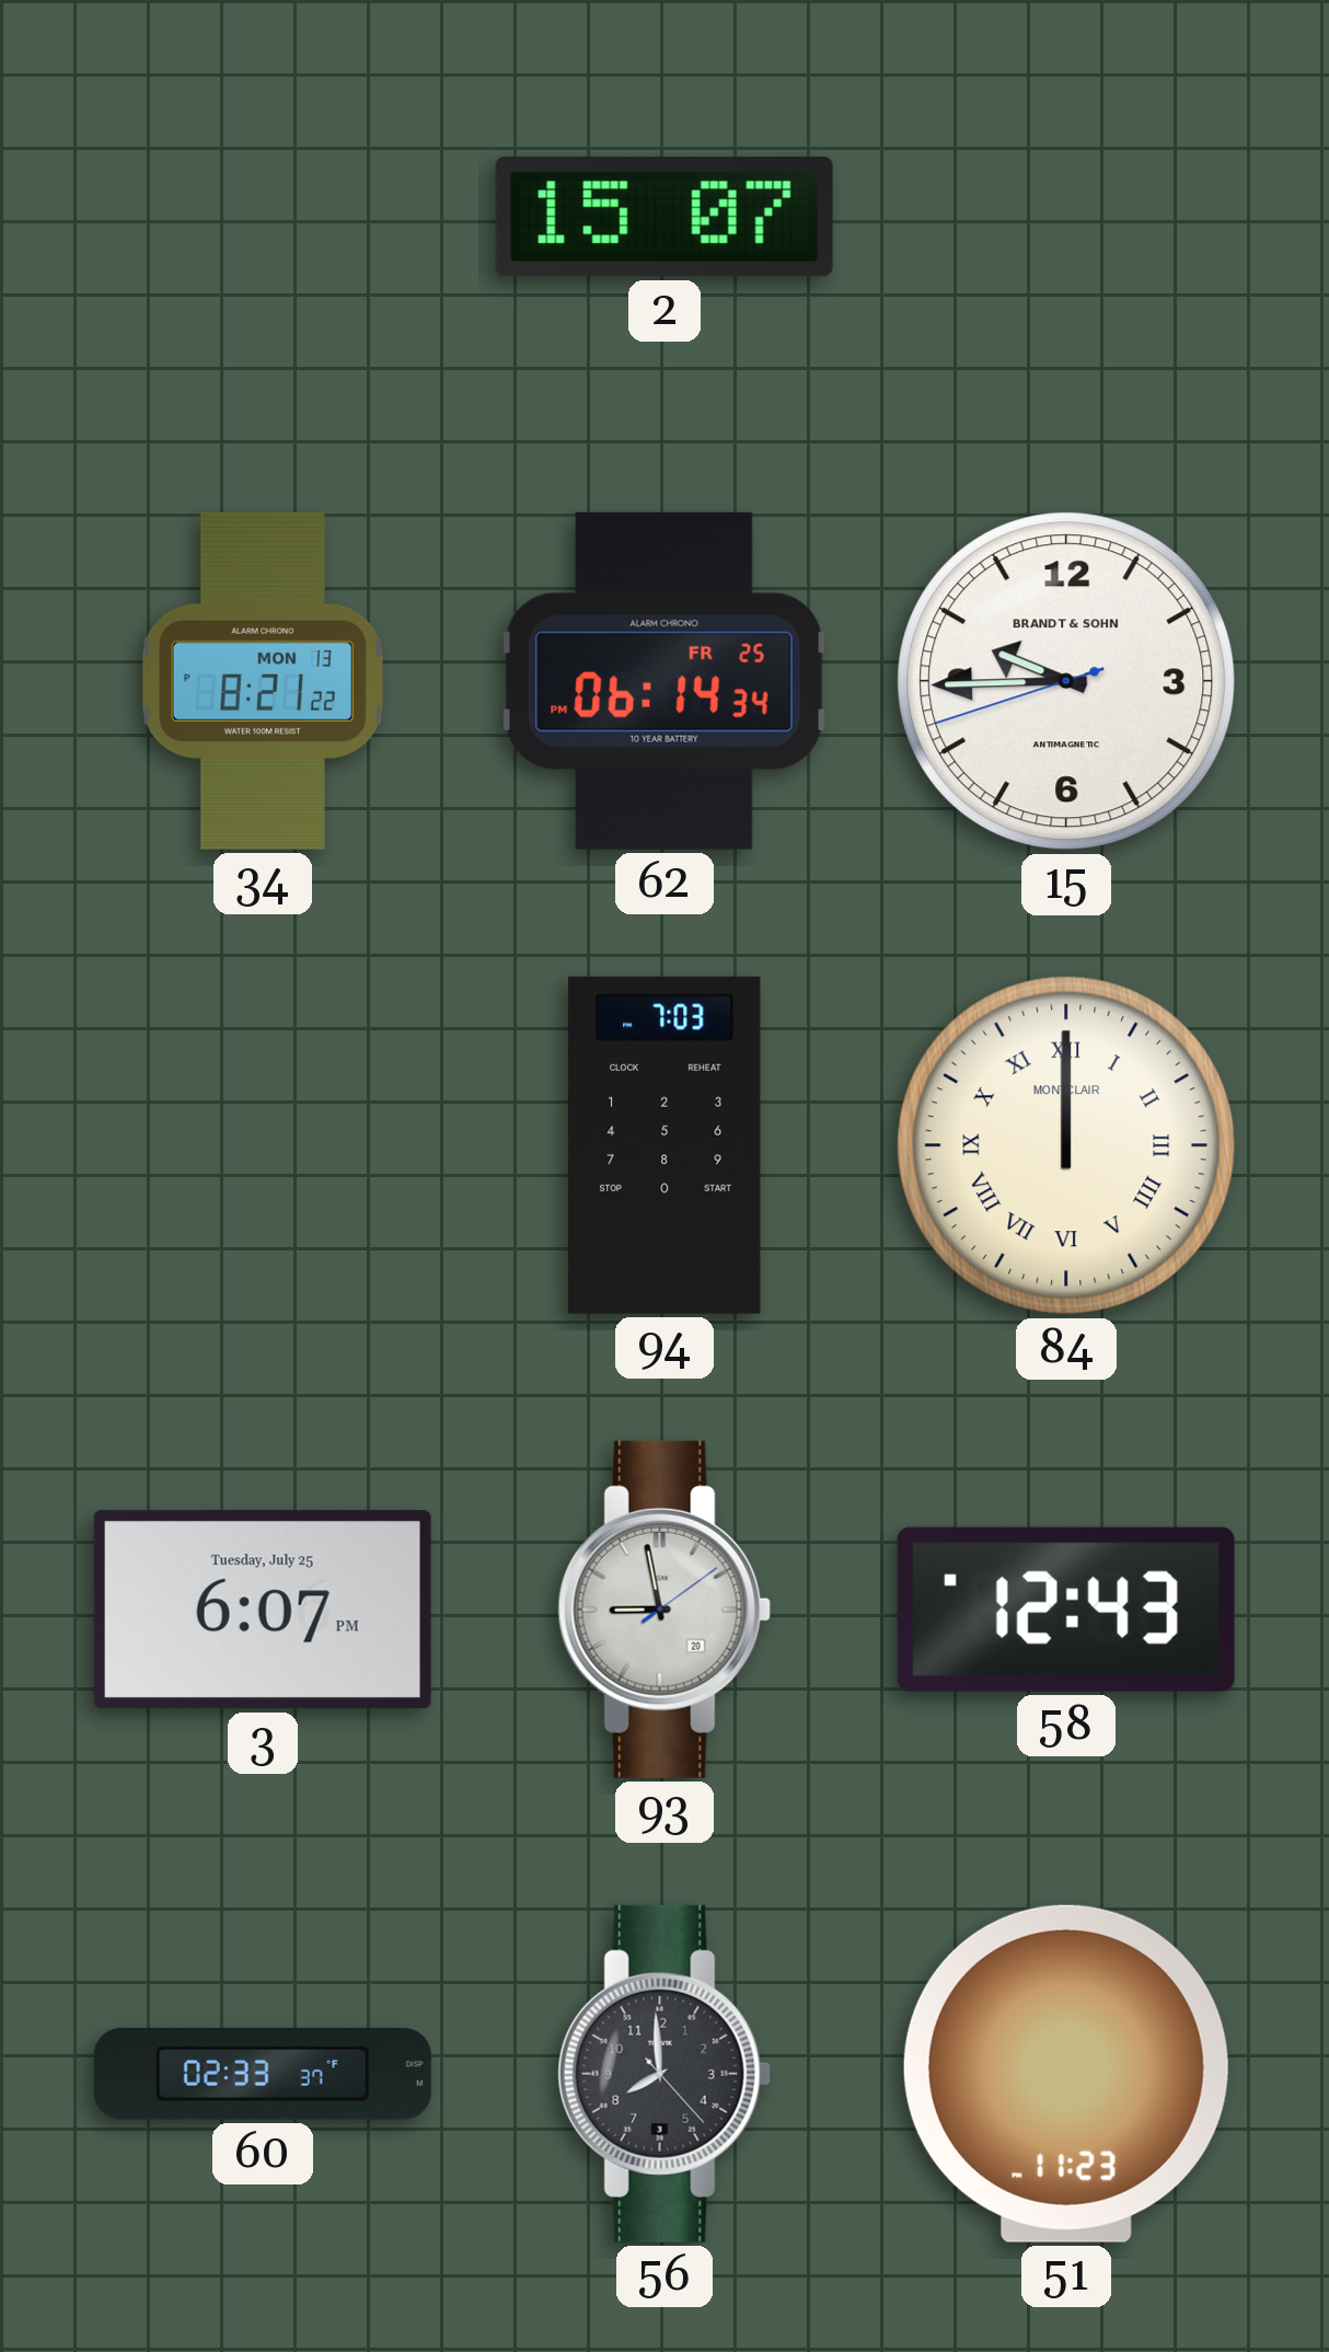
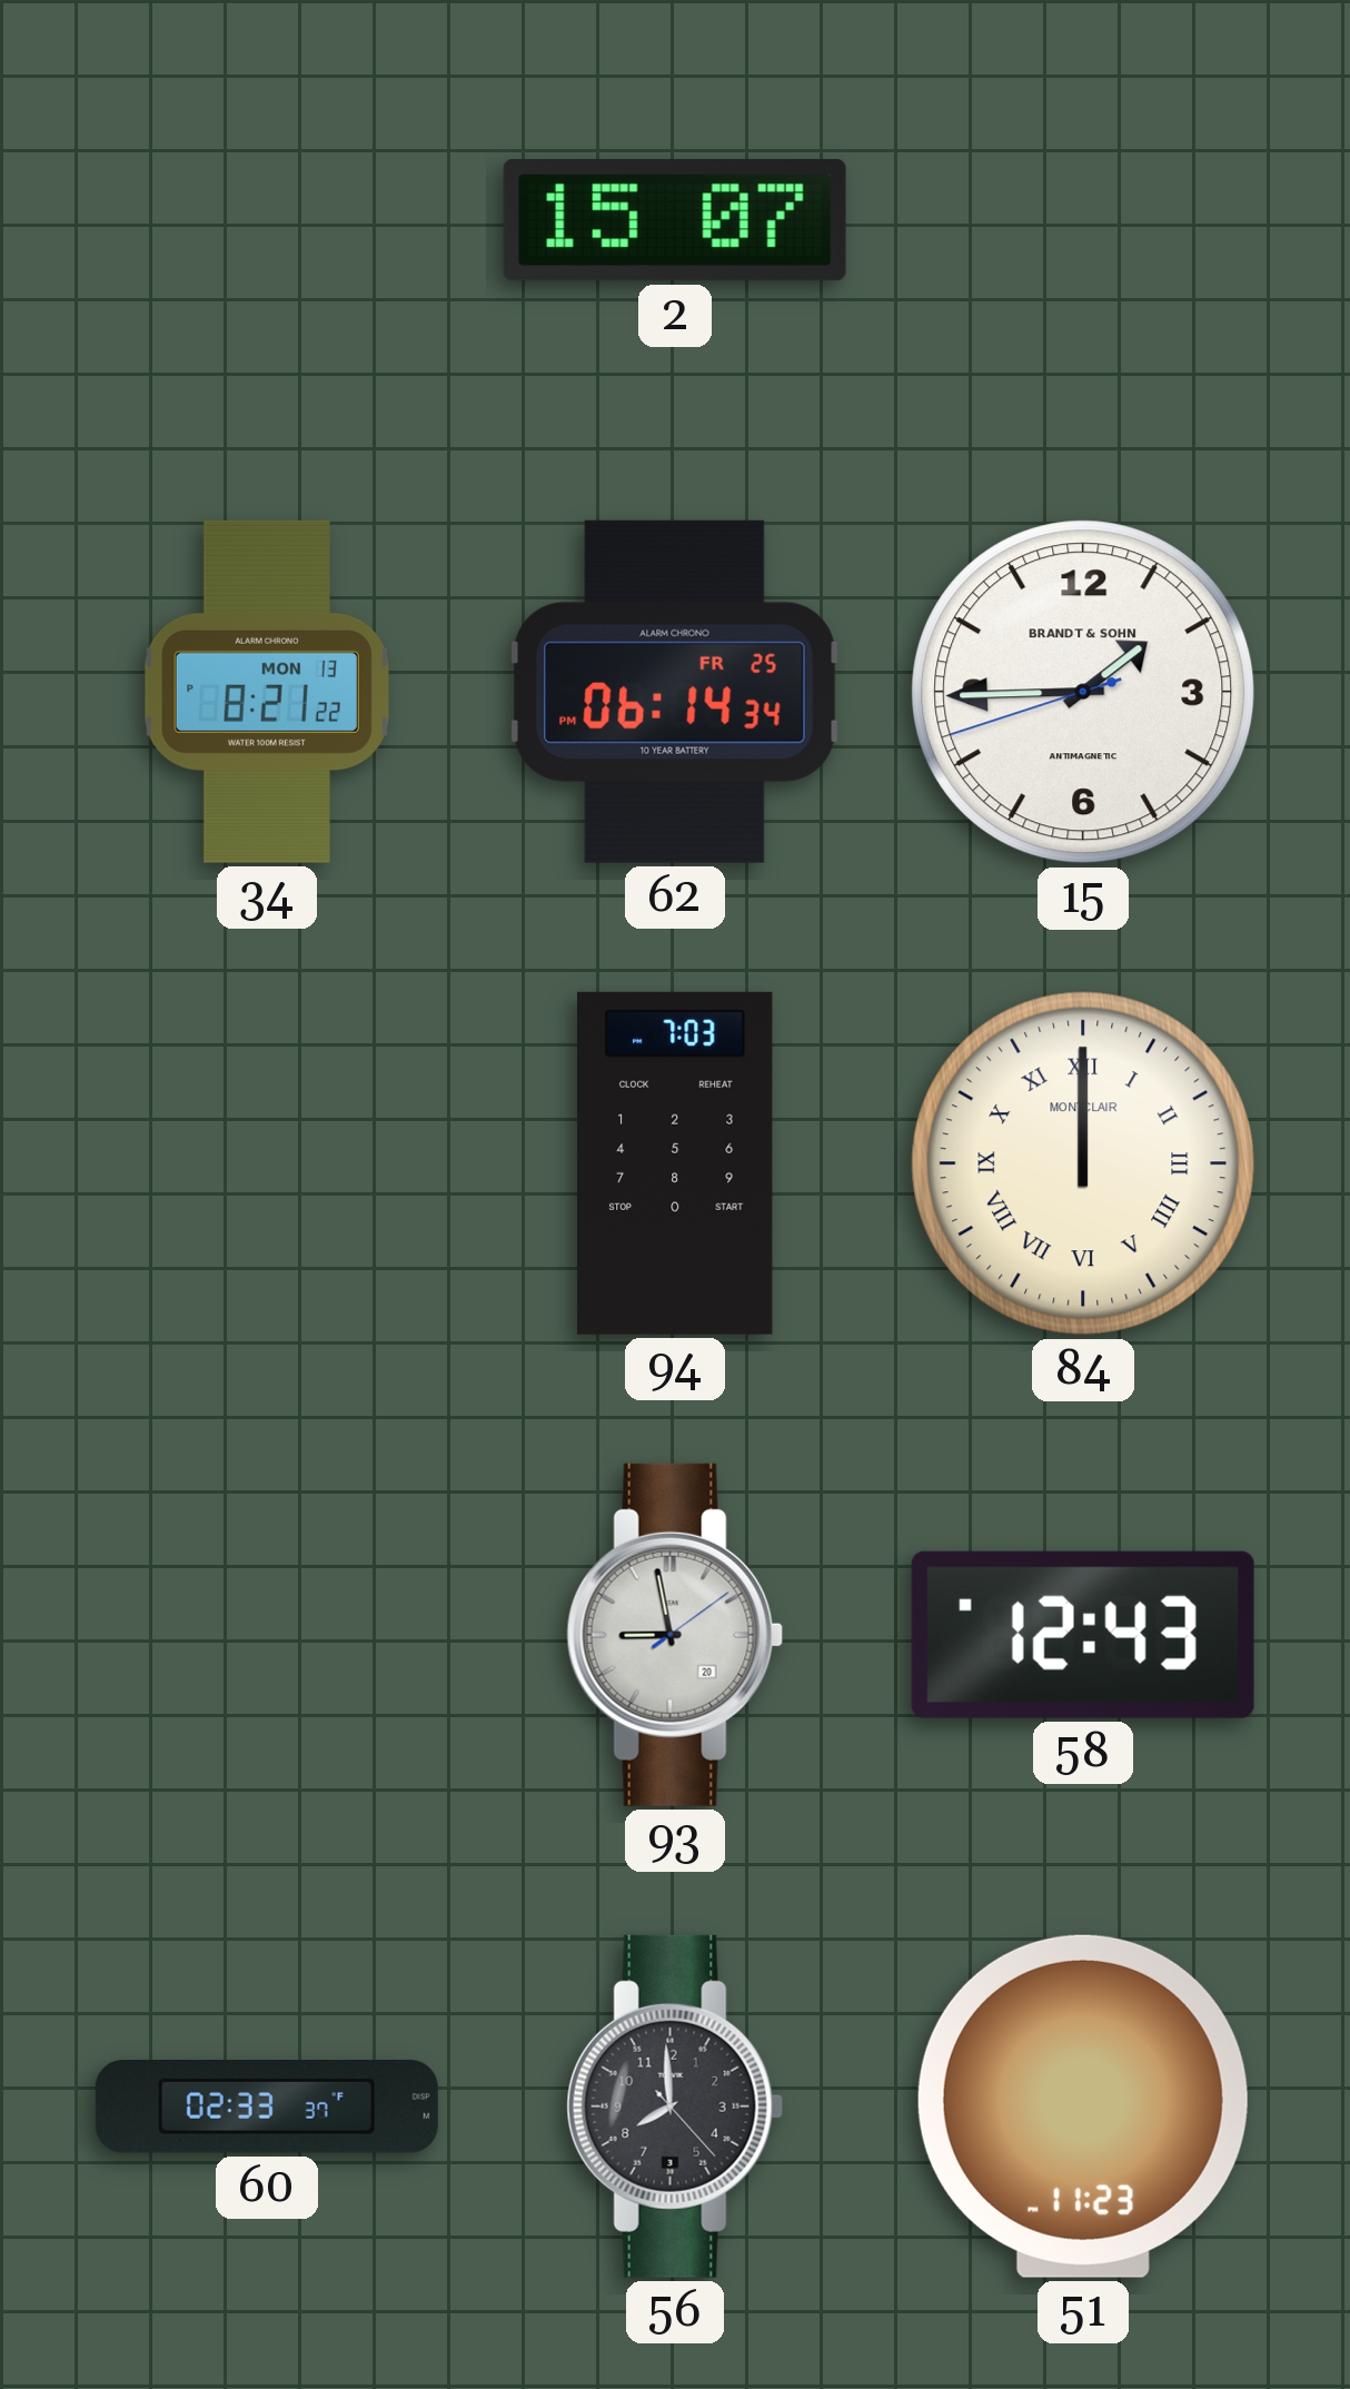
15: 9:44 -> 1:44
3: 6:07 -> none
